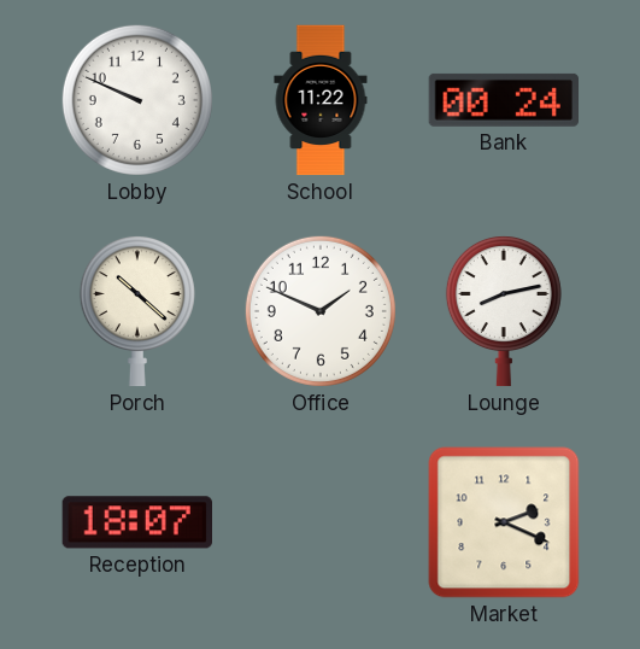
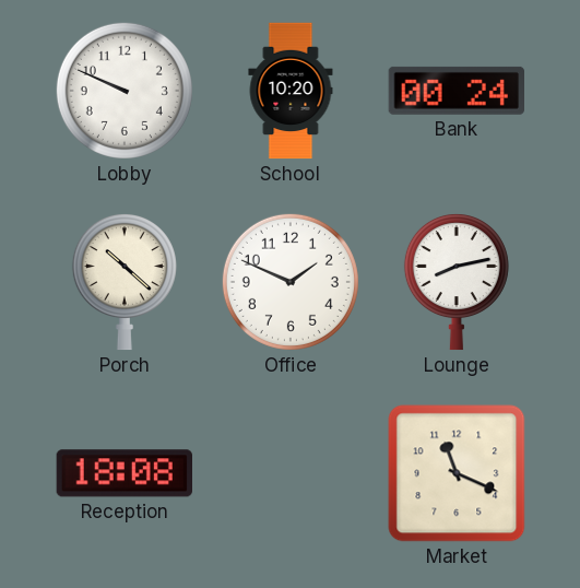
School: 11:22 -> 10:20
Reception: 18:07 -> 18:08
Market: 2:19 -> 11:19
